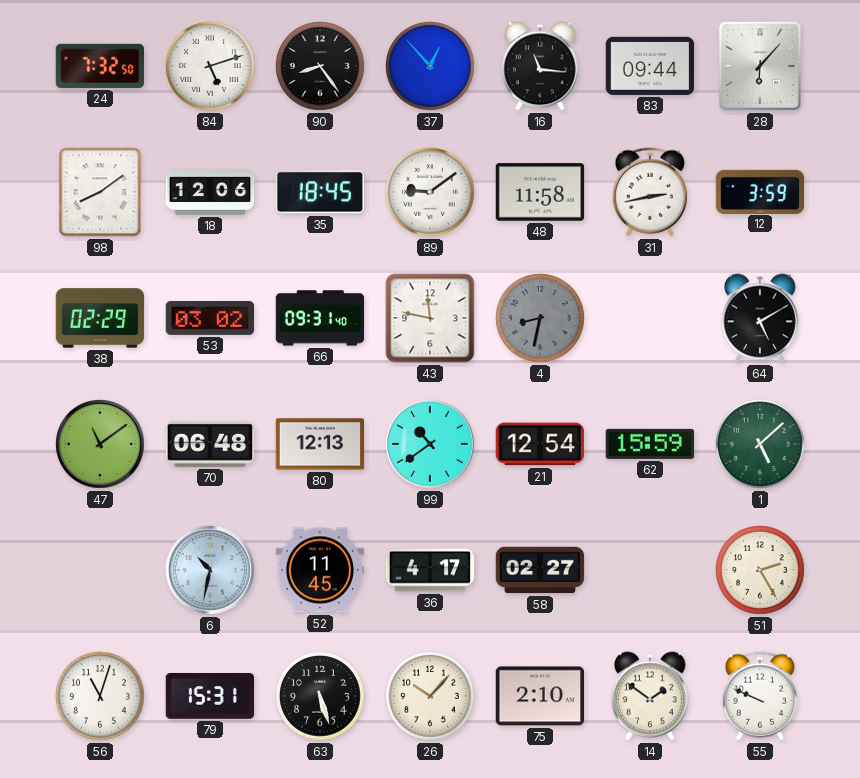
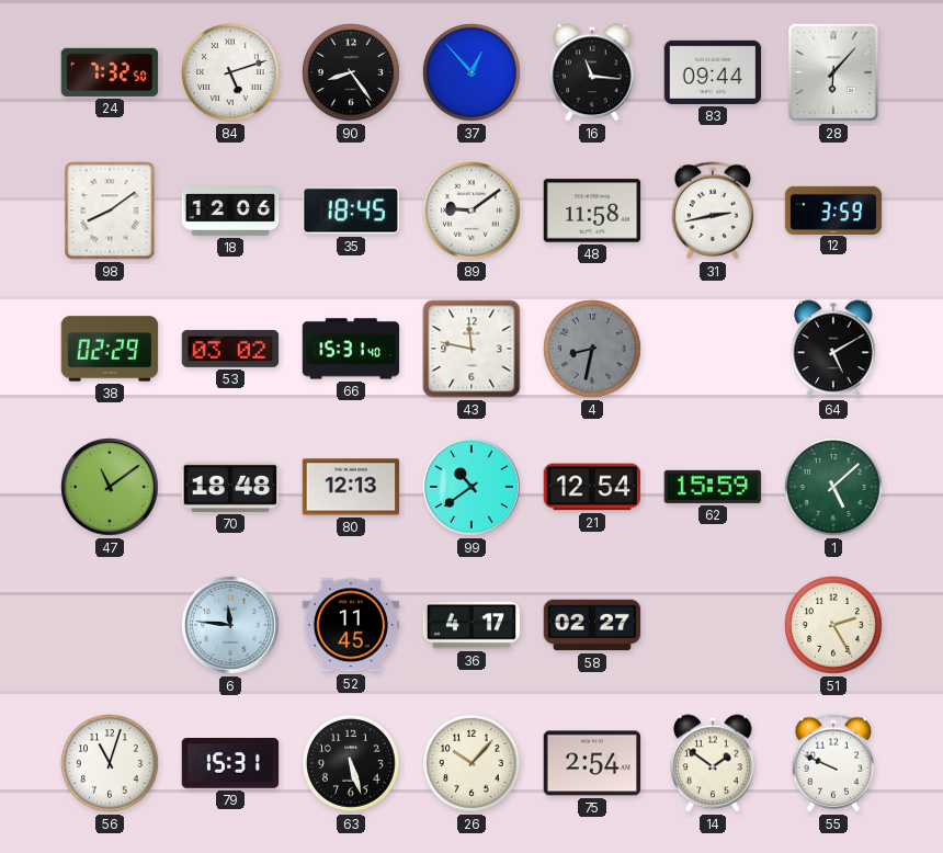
66: 09:31 -> 15:31
70: 06:48 -> 18:48
6: 10:32 -> 11:46
75: 2:10 -> 2:54
